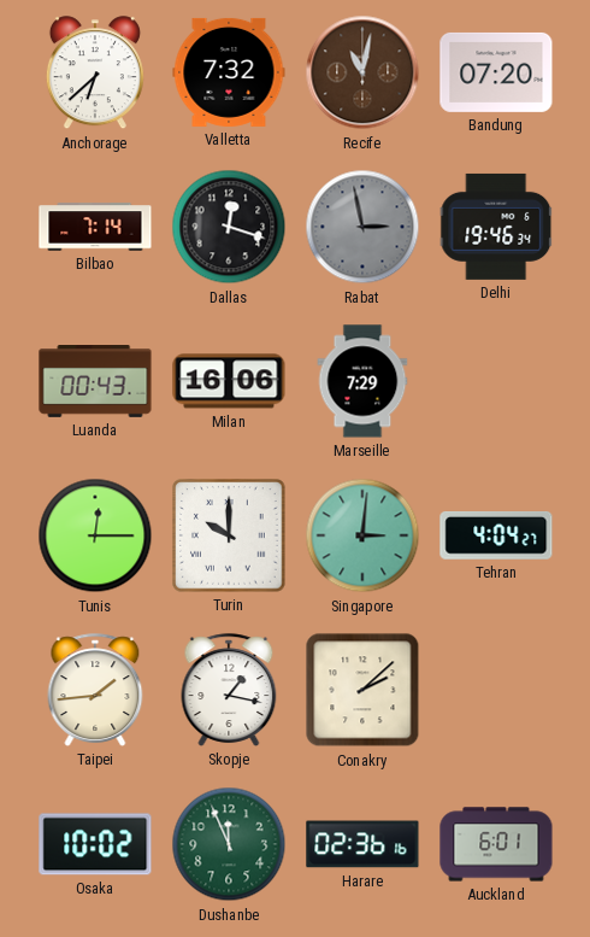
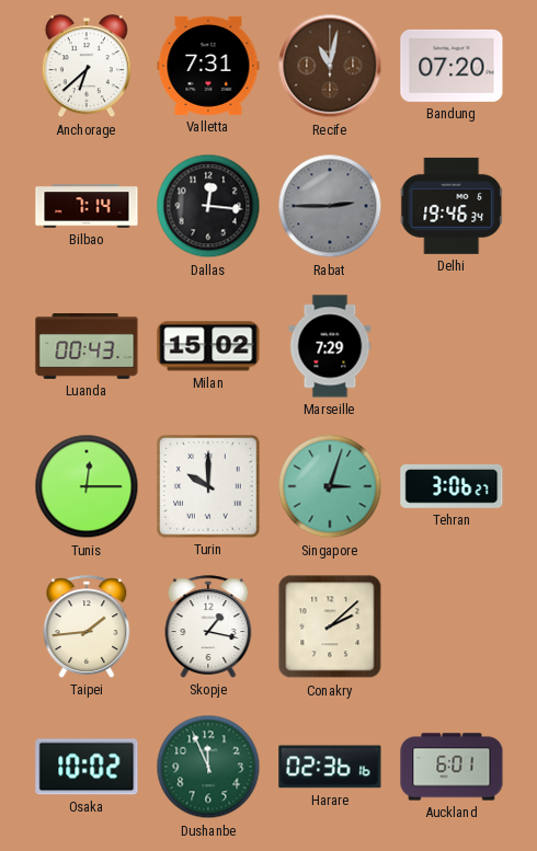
Valletta: 7:32 -> 7:31
Dallas: 12:18 -> 12:16
Rabat: 2:58 -> 2:45
Milan: 16:06 -> 15:02
Singapore: 3:01 -> 3:03
Tehran: 4:04 -> 3:06
